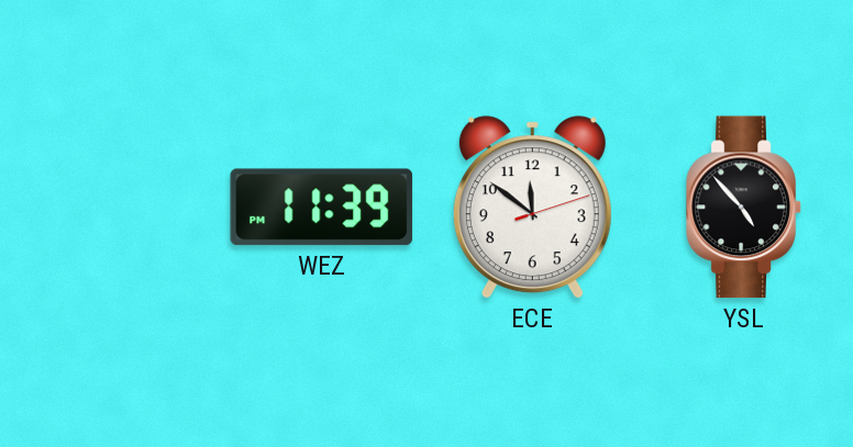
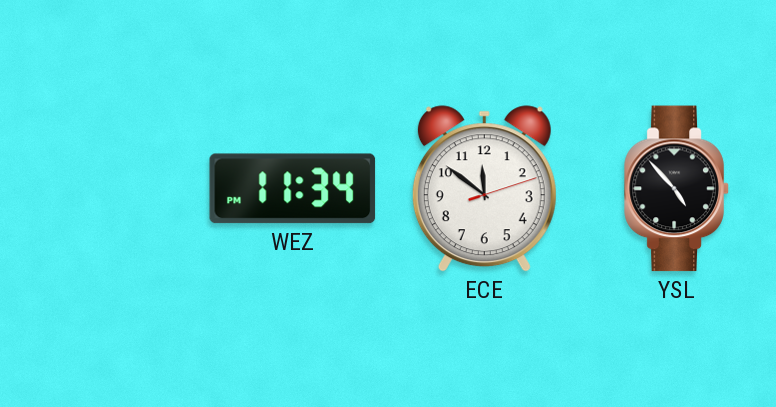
WEZ: 11:39 -> 11:34
